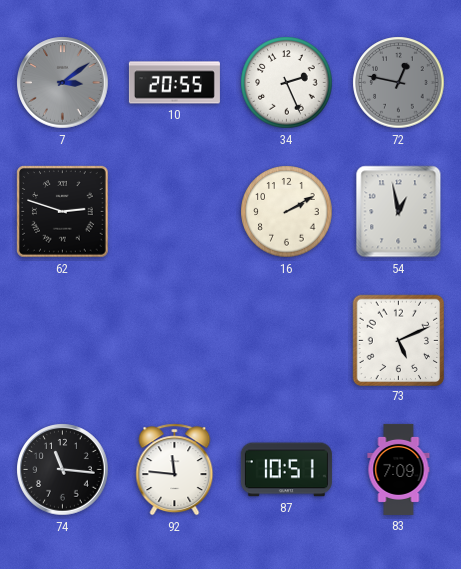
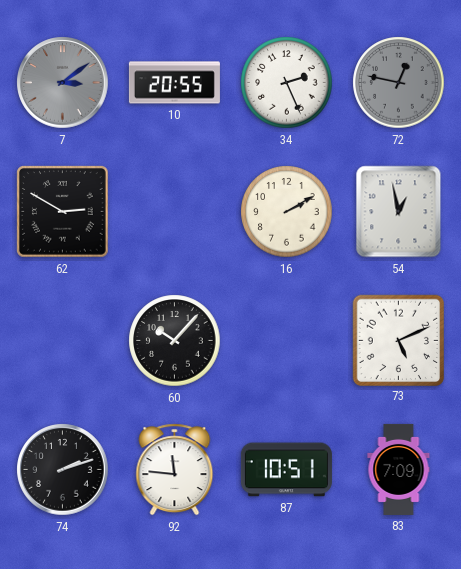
62: 2:48 -> 2:50
60: none -> 10:07
74: 11:16 -> 2:12
